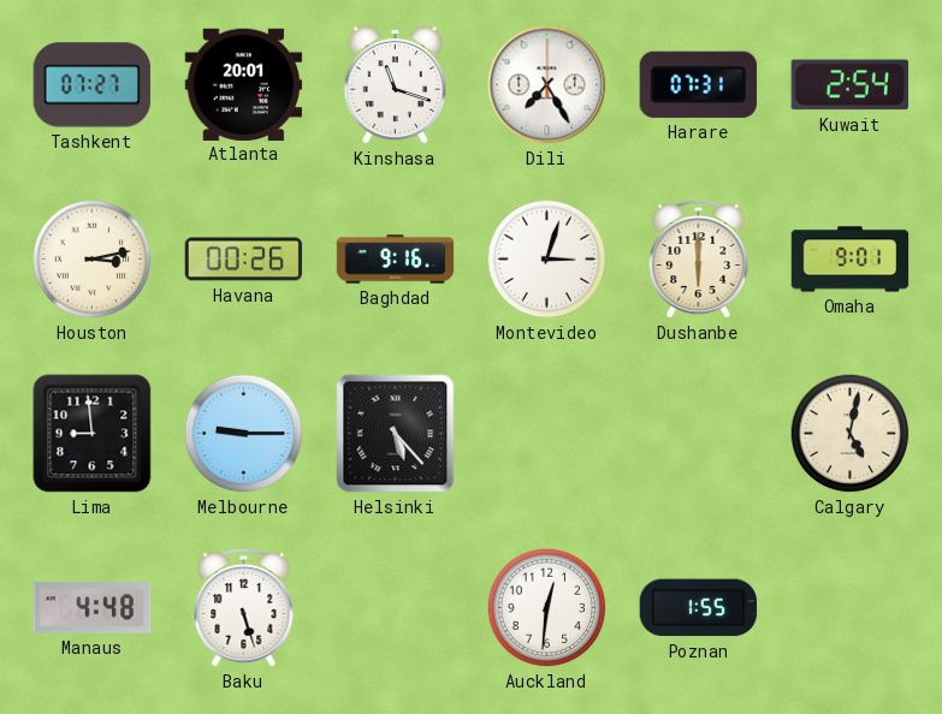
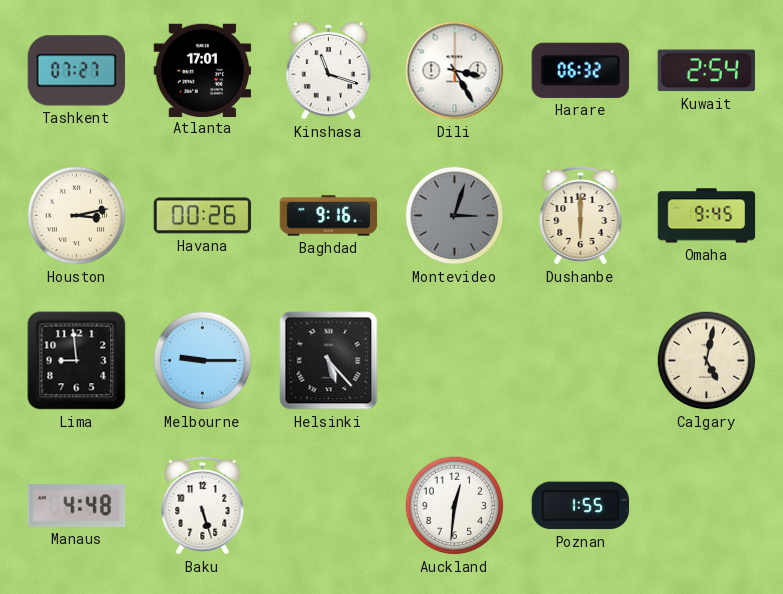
Atlanta: 20:01 -> 17:01
Dili: 7:25 -> 3:25
Harare: 07:31 -> 06:32
Montevideo dial: white -> grey
Omaha: 9:01 -> 9:45
